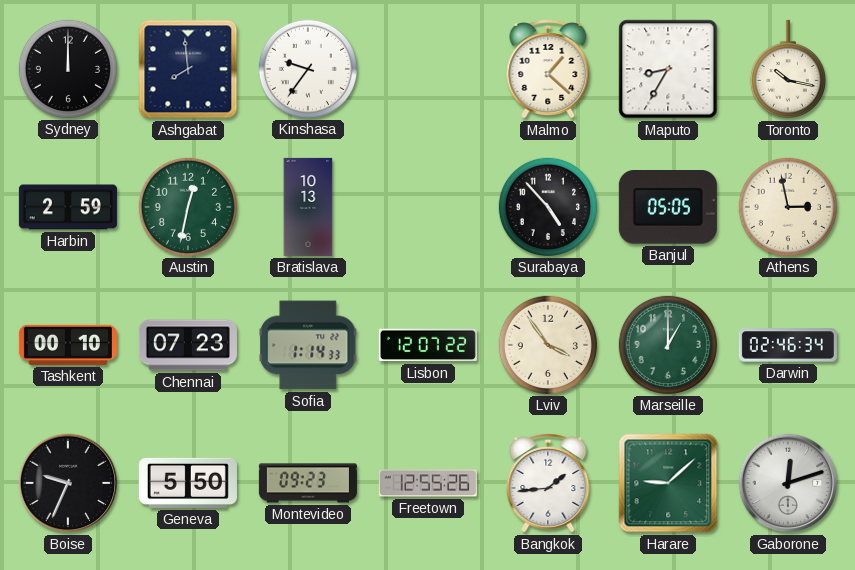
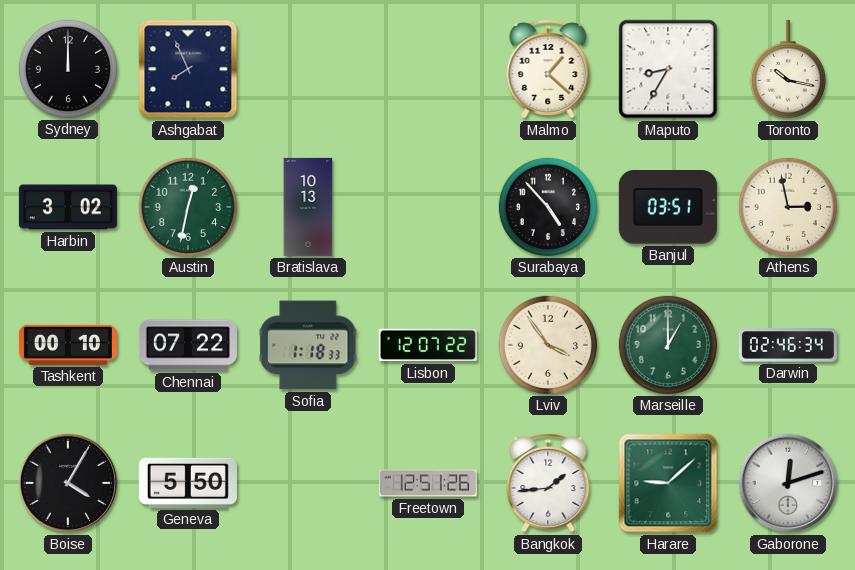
Ashgabat: 7:59 -> 7:56
Kinshasa: 9:36 -> none
Harbin: 2:59 -> 3:02
Banjul: 05:05 -> 03:51
Chennai: 07:23 -> 07:22
Sofia: 1:14 -> 1:18
Boise: 9:34 -> 4:05
Montevideo: 09:23 -> none
Freetown: 12:55 -> 12:51
